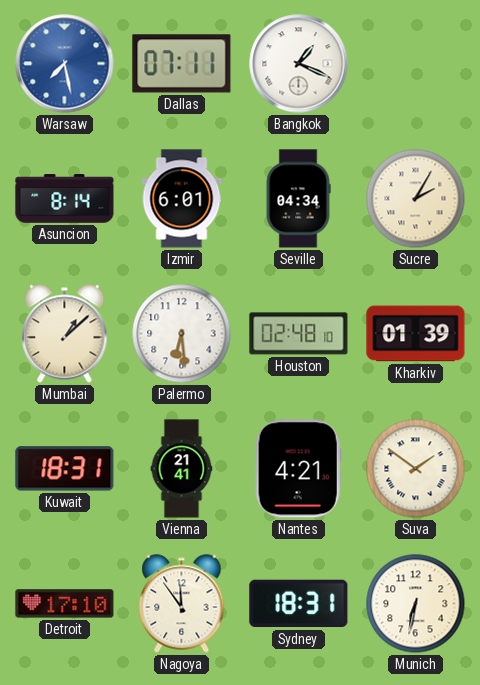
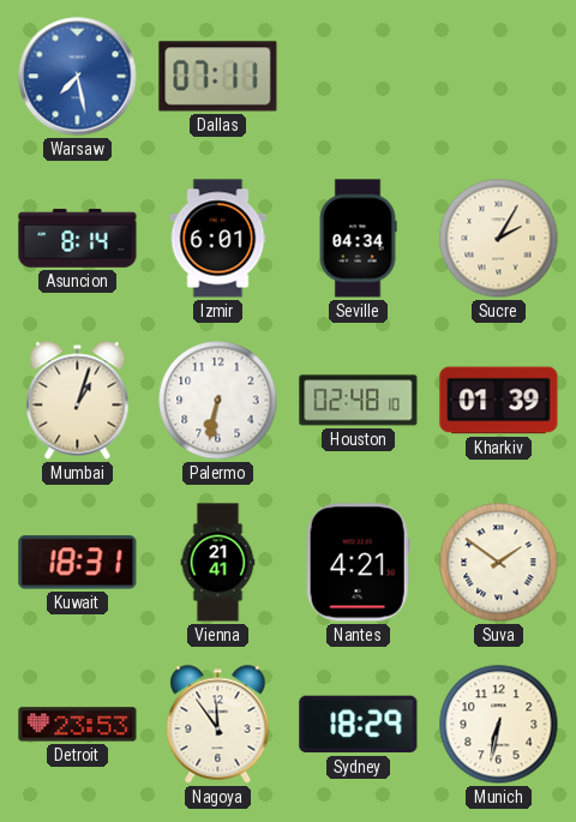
Bangkok: 1:19 -> none
Mumbai: 1:08 -> 1:03
Palermo: 6:29 -> 6:32
Detroit: 17:10 -> 23:53
Sydney: 18:31 -> 18:29
